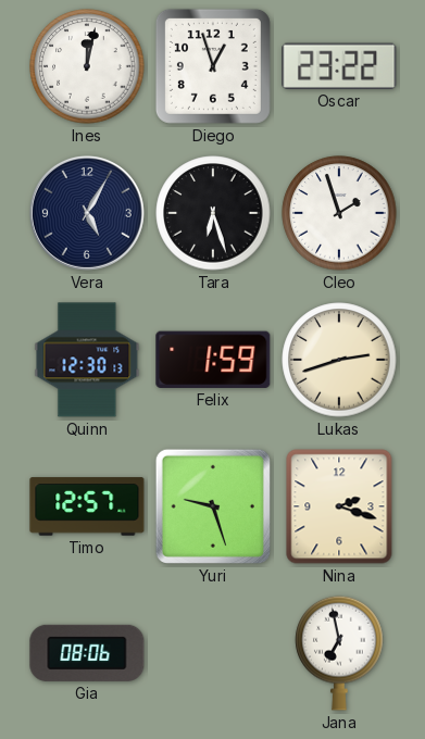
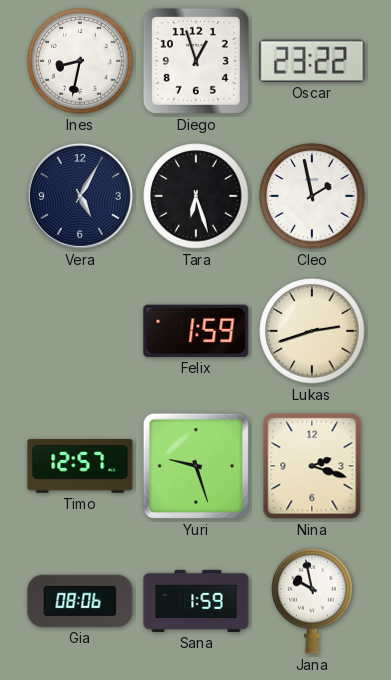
Ines: 12:02 -> 8:32
Cleo: 1:57 -> 1:58
Quinn: 12:30 -> none
Sana: none -> 1:59
Jana: 6:58 -> 9:58
